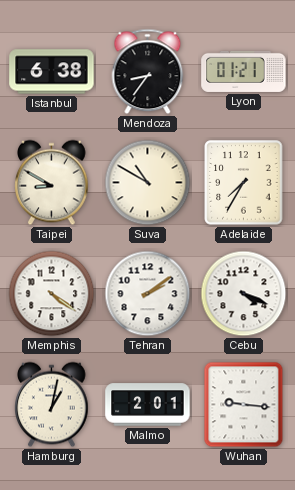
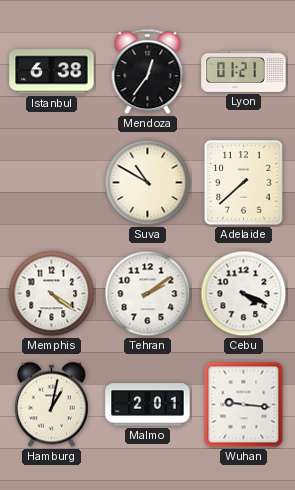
Mendoza: 8:36 -> 12:36
Taipei: 8:50 -> none
Adelaide: 7:35 -> 7:38
